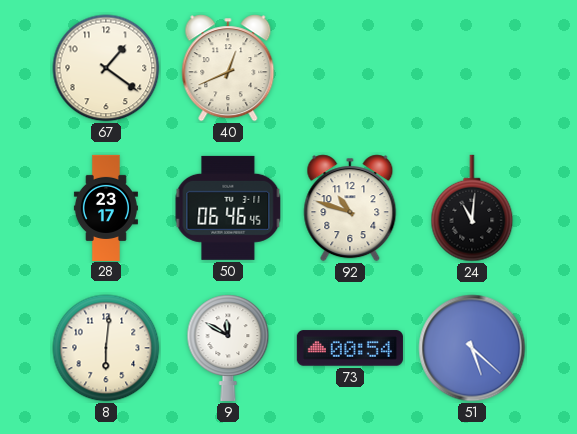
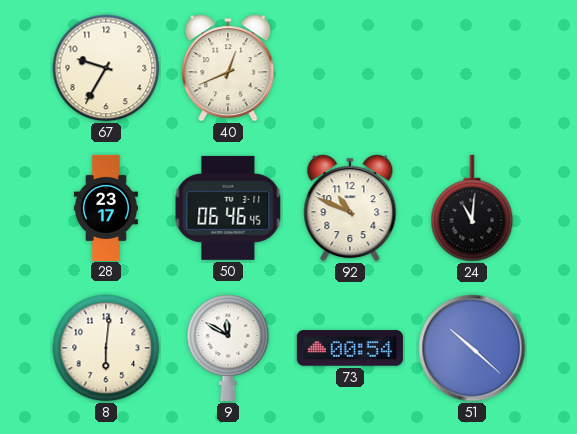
67: 1:21 -> 9:35
92: 10:48 -> 10:49
51: 5:22 -> 10:22
